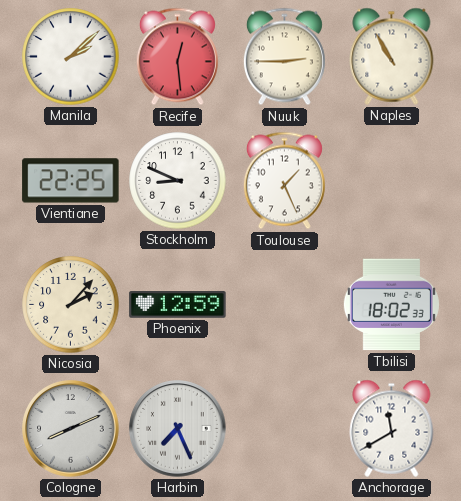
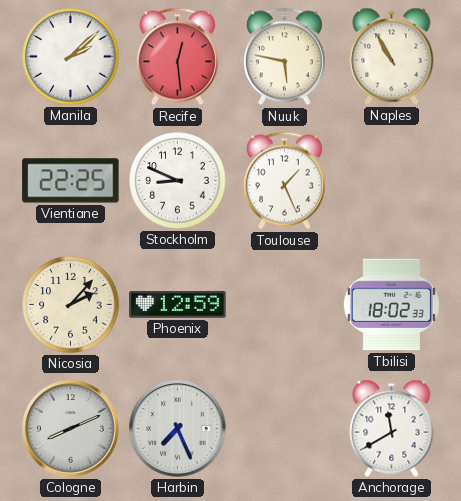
Nuuk: 2:45 -> 5:47
